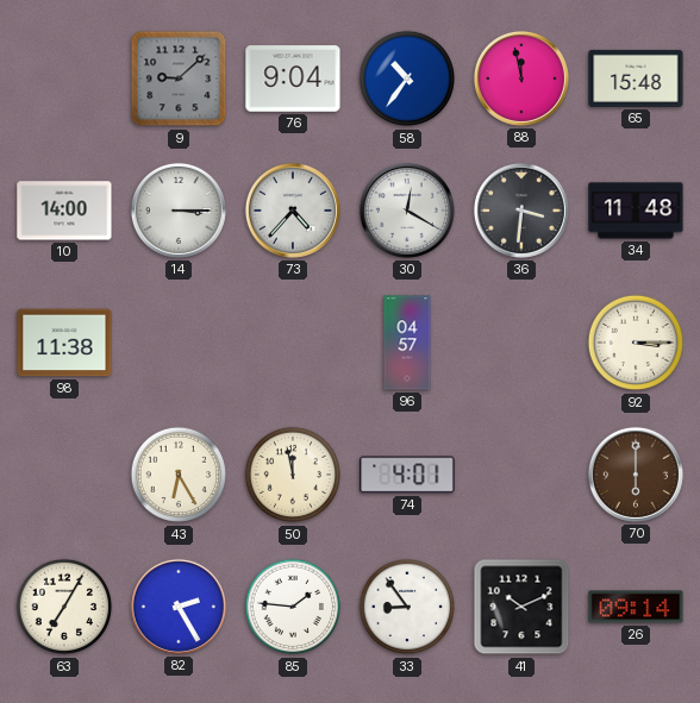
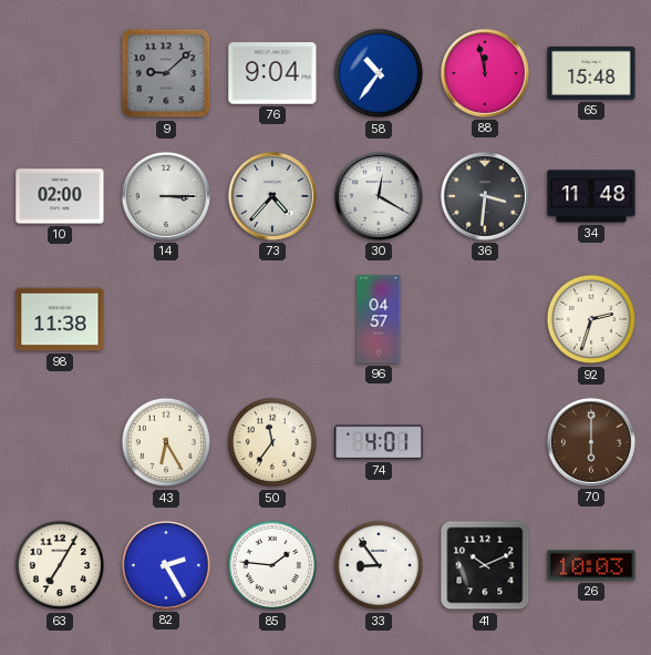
10: 14:00 -> 02:00
92: 3:15 -> 2:33
50: 11:58 -> 11:36
26: 09:14 -> 10:03
